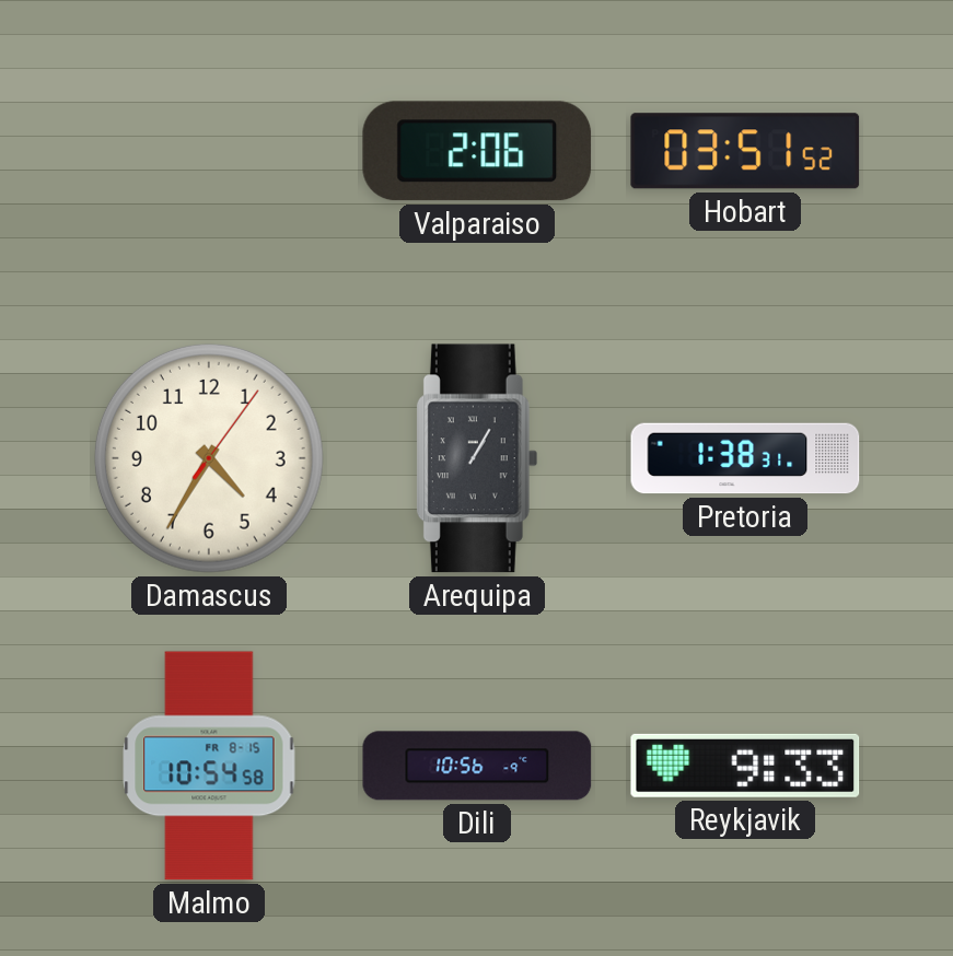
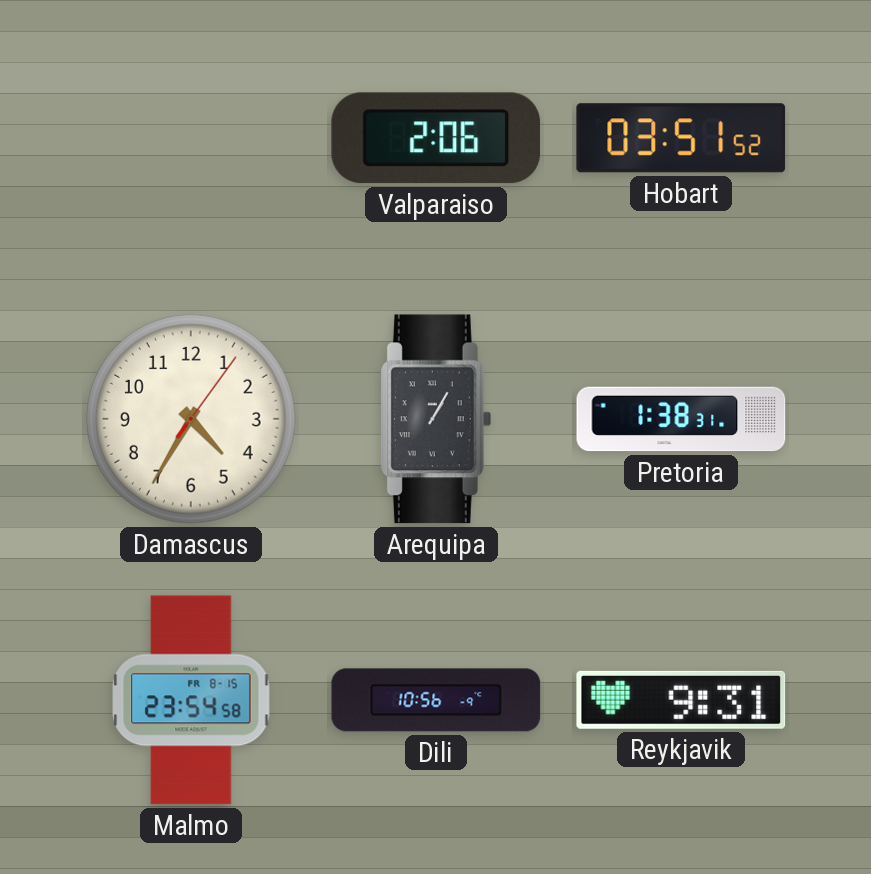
Malmo: 10:54 -> 23:54
Reykjavik: 9:33 -> 9:31
